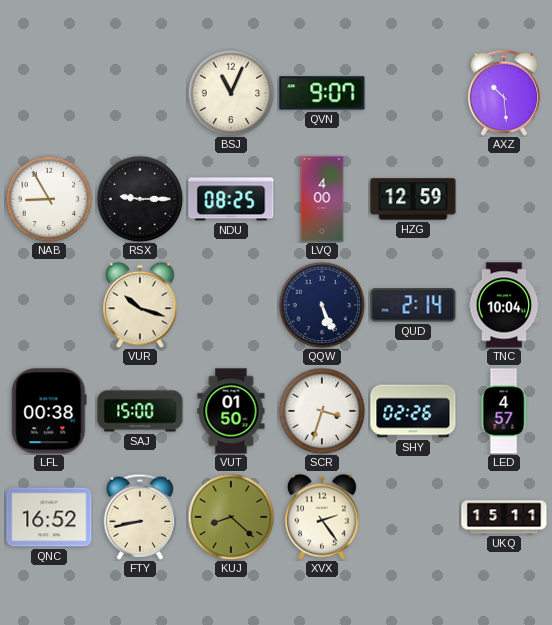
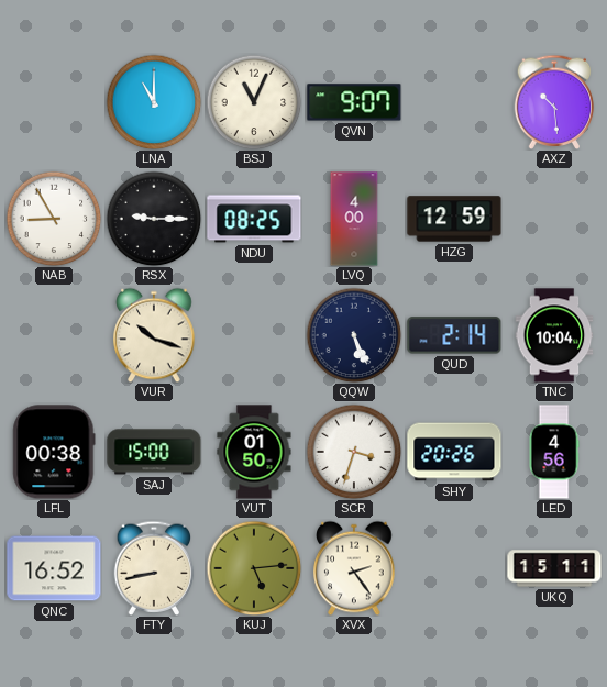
LNA: none -> 11:00
SHY: 02:26 -> 20:26
LED: 4:57 -> 4:56
KUJ: 8:22 -> 5:14
